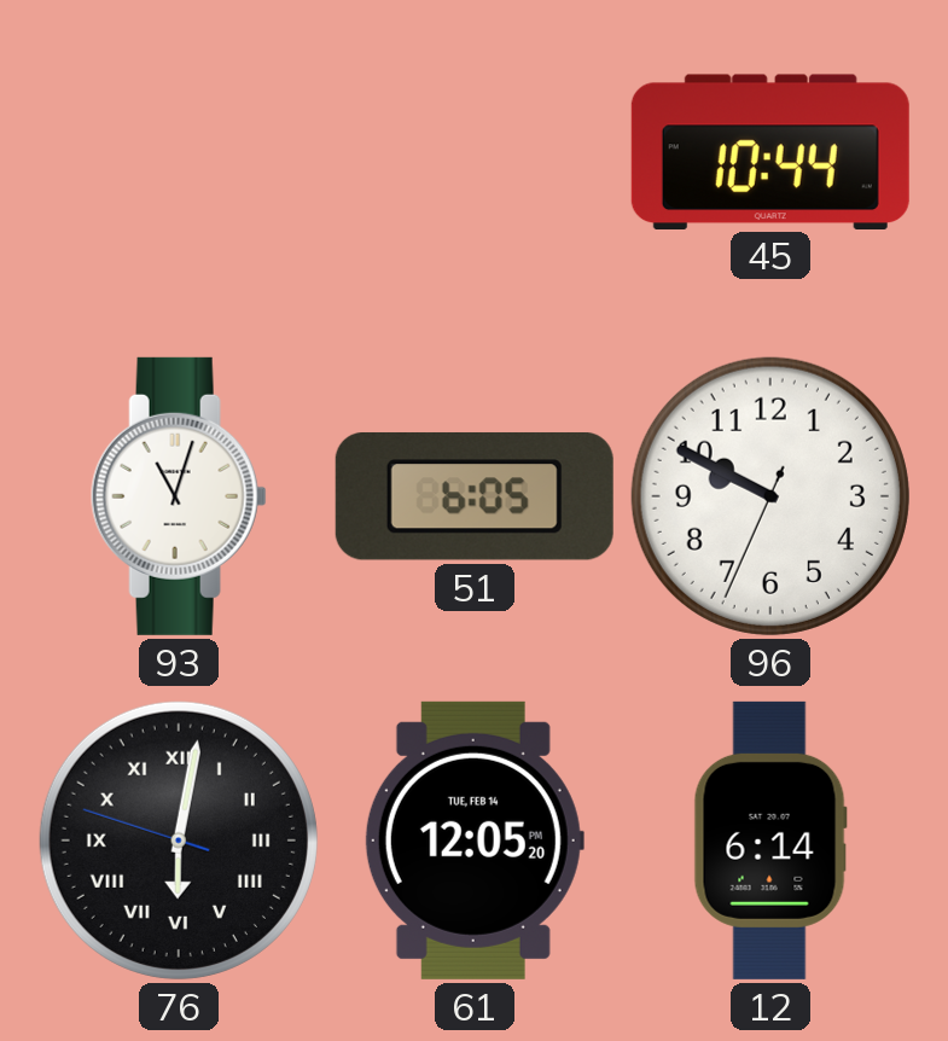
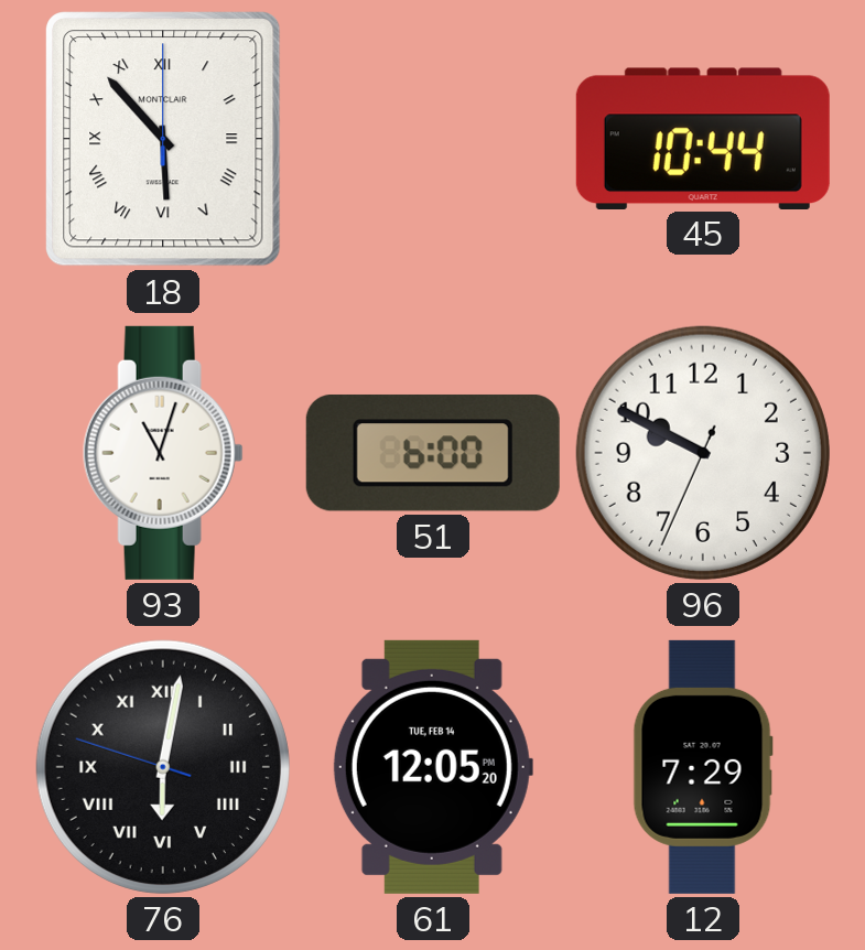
18: none -> 5:53
51: 6:05 -> 6:00
12: 6:14 -> 7:29
